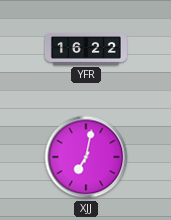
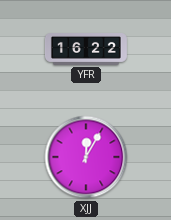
XJJ: 7:02 -> 12:05
